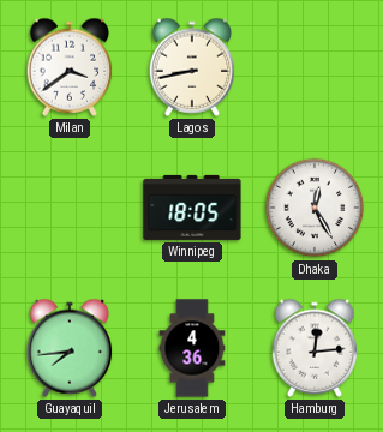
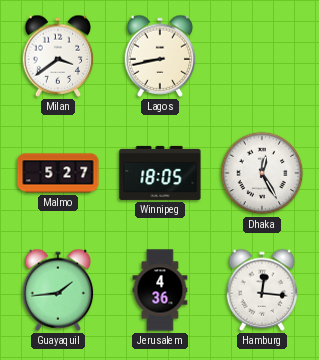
Malmo: none -> 5:27
Guayaquil: 7:44 -> 1:44
Hamburg: 12:14 -> 12:16
